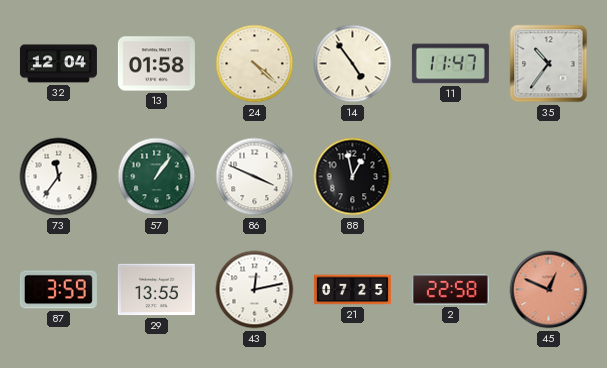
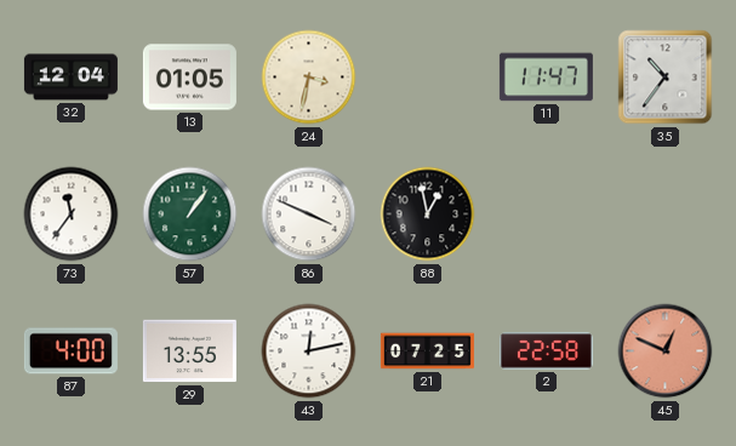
13: 01:58 -> 01:05
24: 4:22 -> 3:32
14: 4:54 -> none
87: 3:59 -> 4:00
